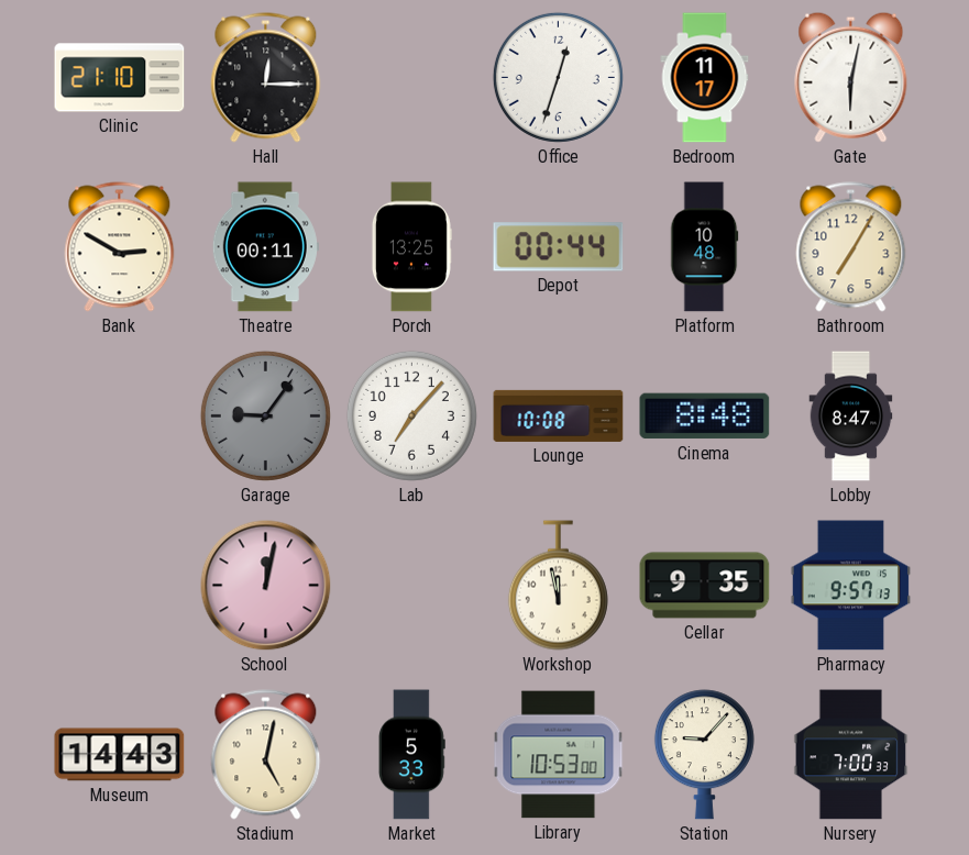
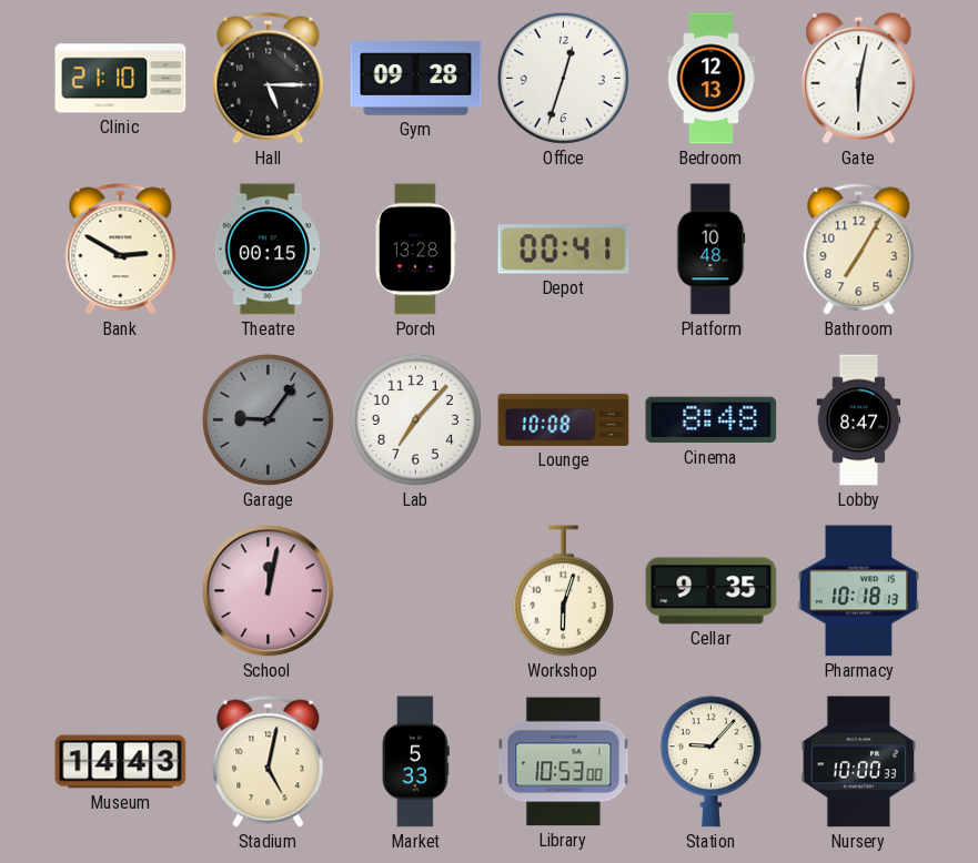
Hall: 12:15 -> 5:15
Gym: none -> 09:28
Bedroom: 11:17 -> 12:13
Theatre: 00:11 -> 00:15
Porch: 13:25 -> 13:28
Depot: 00:44 -> 00:41
Workshop: 11:58 -> 6:03
Pharmacy: 9:57 -> 10:18
Nursery: 7:00 -> 10:00
